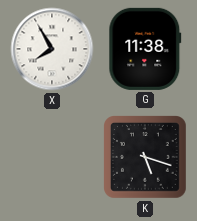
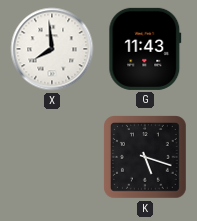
X: 7:55 -> 7:59
G: 11:38 -> 11:43
